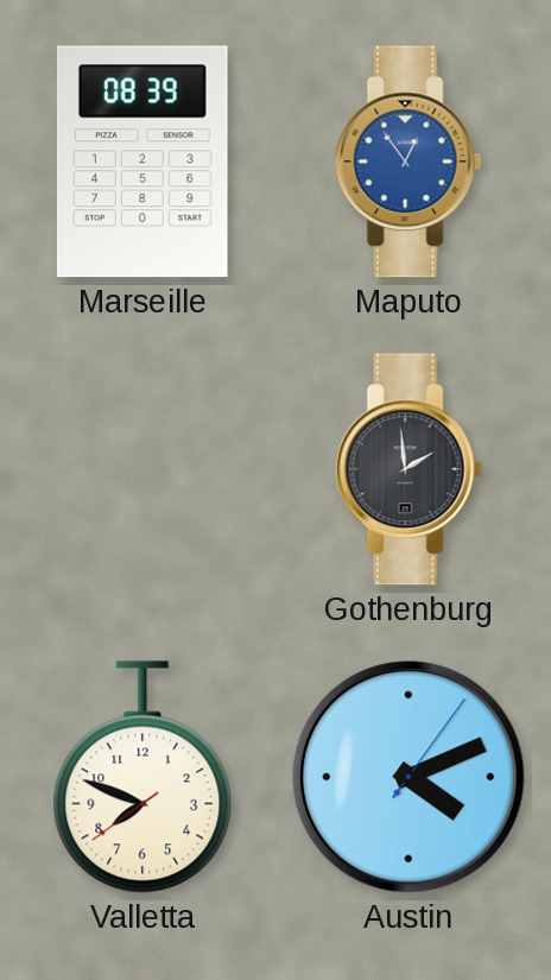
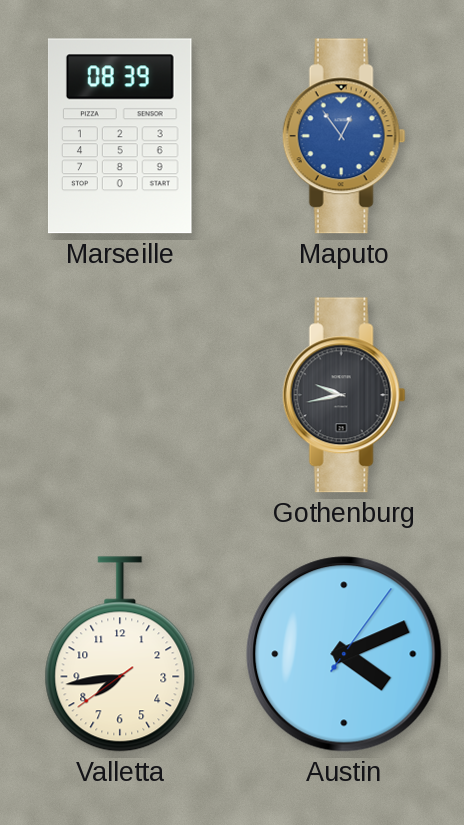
Gothenburg: 1:59 -> 9:43
Valletta: 7:48 -> 7:43
